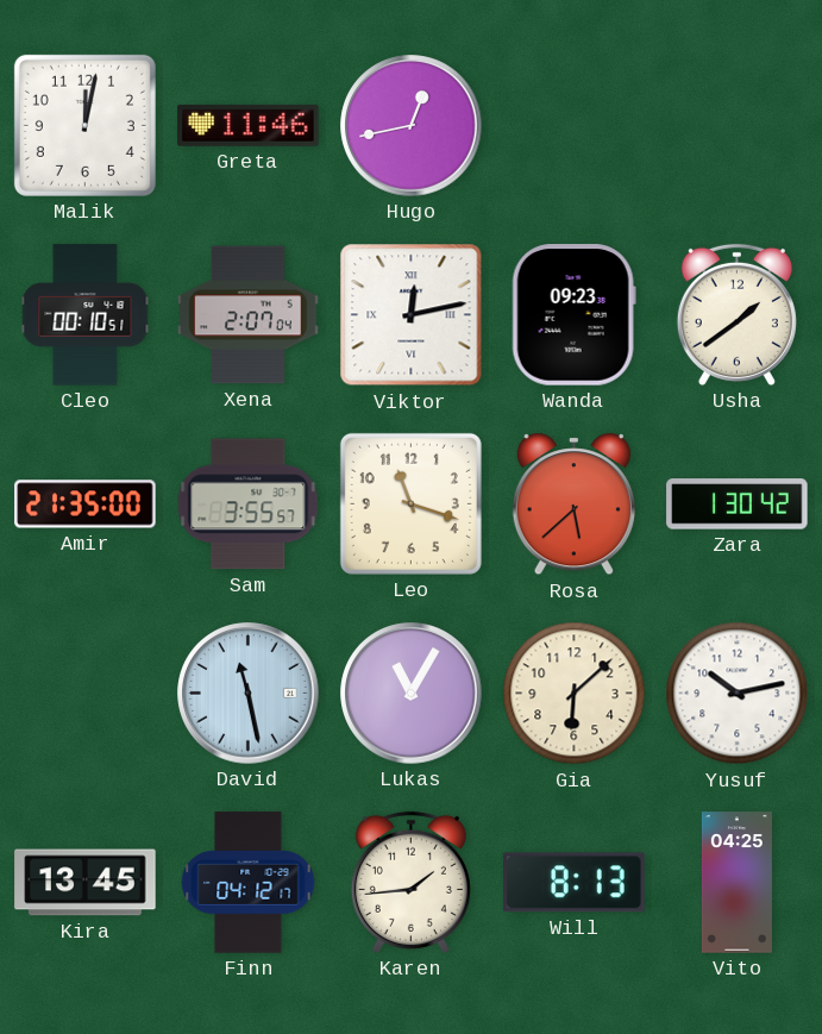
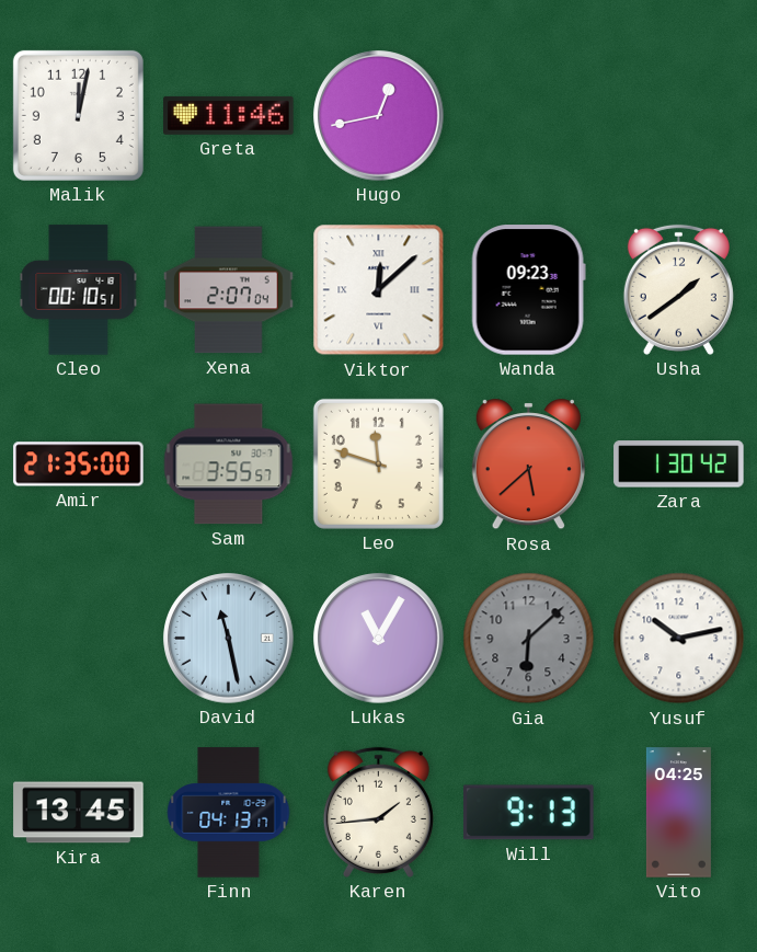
Viktor: 12:13 -> 12:08
Leo: 11:18 -> 11:48
Gia dial: cream -> grey
Finn: 04:12 -> 04:13
Will: 8:13 -> 9:13
